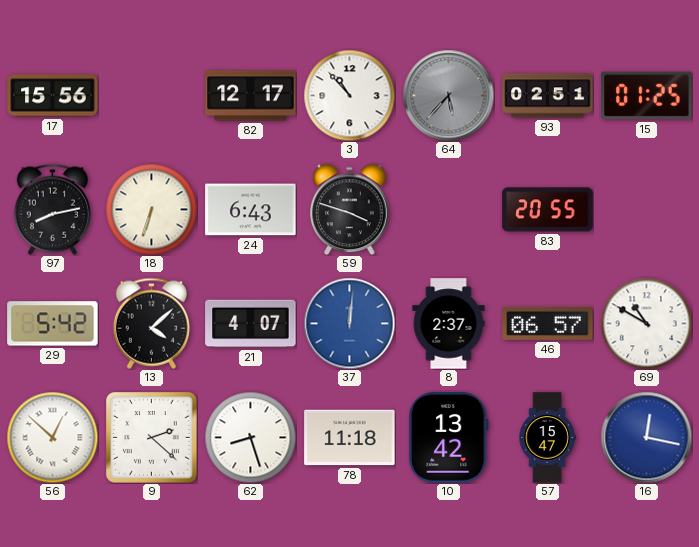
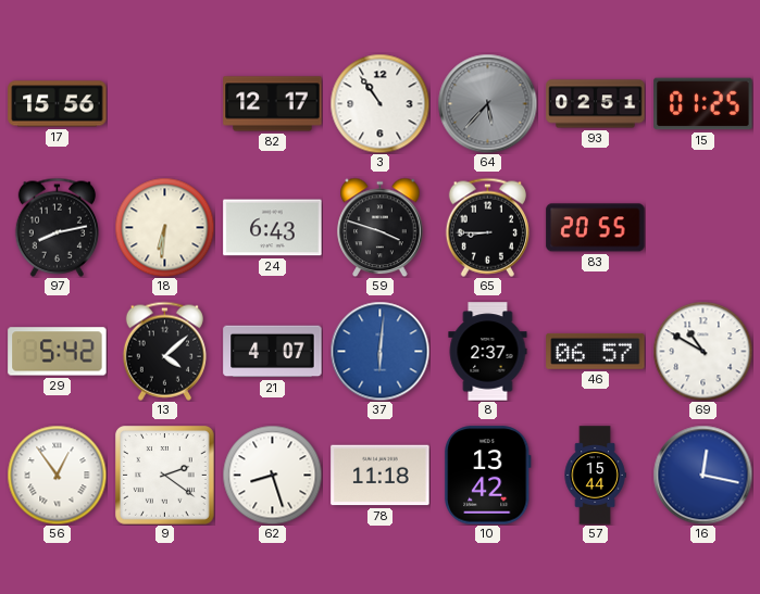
3: 10:53 -> 10:54
18: 6:33 -> 6:31
65: none -> 8:45
37: 12:01 -> 6:01
56: 12:52 -> 12:54
9: 2:22 -> 2:21
57: 15:47 -> 15:44
